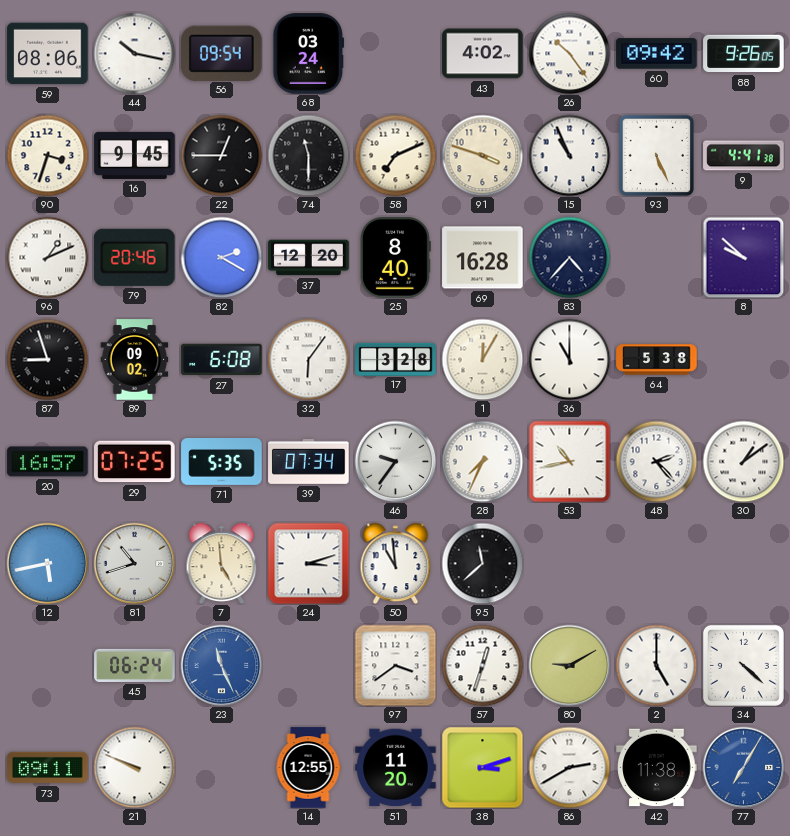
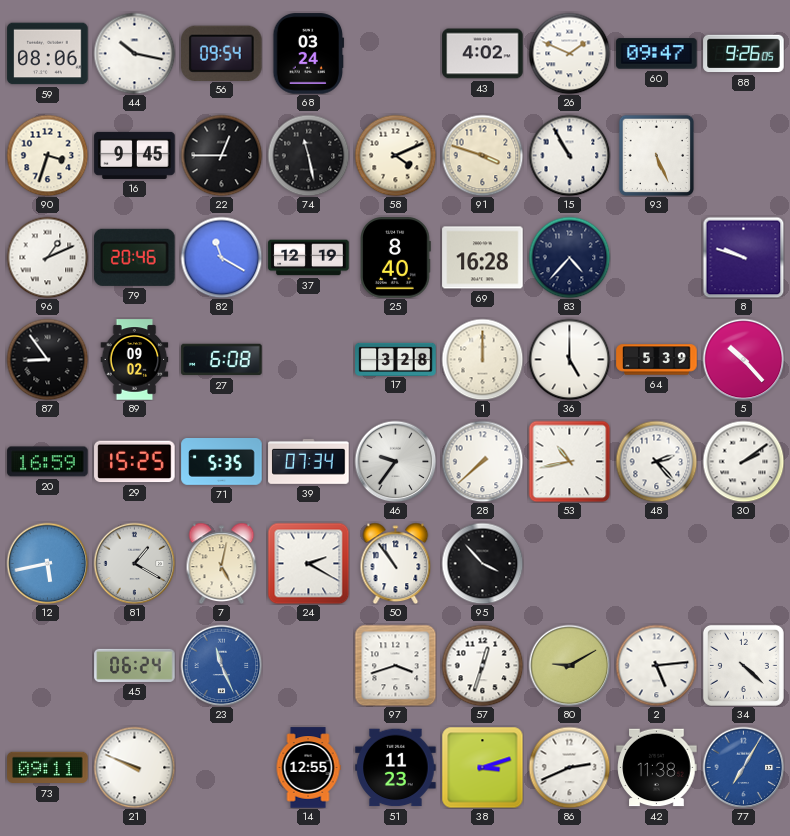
26: 10:24 -> 1:49
60: 09:42 -> 09:47
74: 11:30 -> 11:28
58: 7:11 -> 4:11
15: 10:56 -> 10:55
9: 4:41 -> none
82: 2:20 -> 11:20
37: 12:20 -> 12:19
8: 9:52 -> 9:48
87: 8:57 -> 8:54
32: 6:06 -> none
1: 12:05 -> 12:00
36: 11:00 -> 5:00
64: 5:38 -> 5:39
5: none -> 10:23
20: 16:57 -> 16:59
29: 07:25 -> 15:25
28: 7:34 -> 7:38
30: 1:09 -> 2:09
81: 10:42 -> 1:20
7: 4:59 -> 5:02
24: 3:12 -> 2:20
50: 10:59 -> 10:54
95: 11:38 -> 3:53
97: 3:39 -> 3:42
2: 5:00 -> 5:14
51: 11:20 -> 11:23
86: 2:40 -> 2:41
